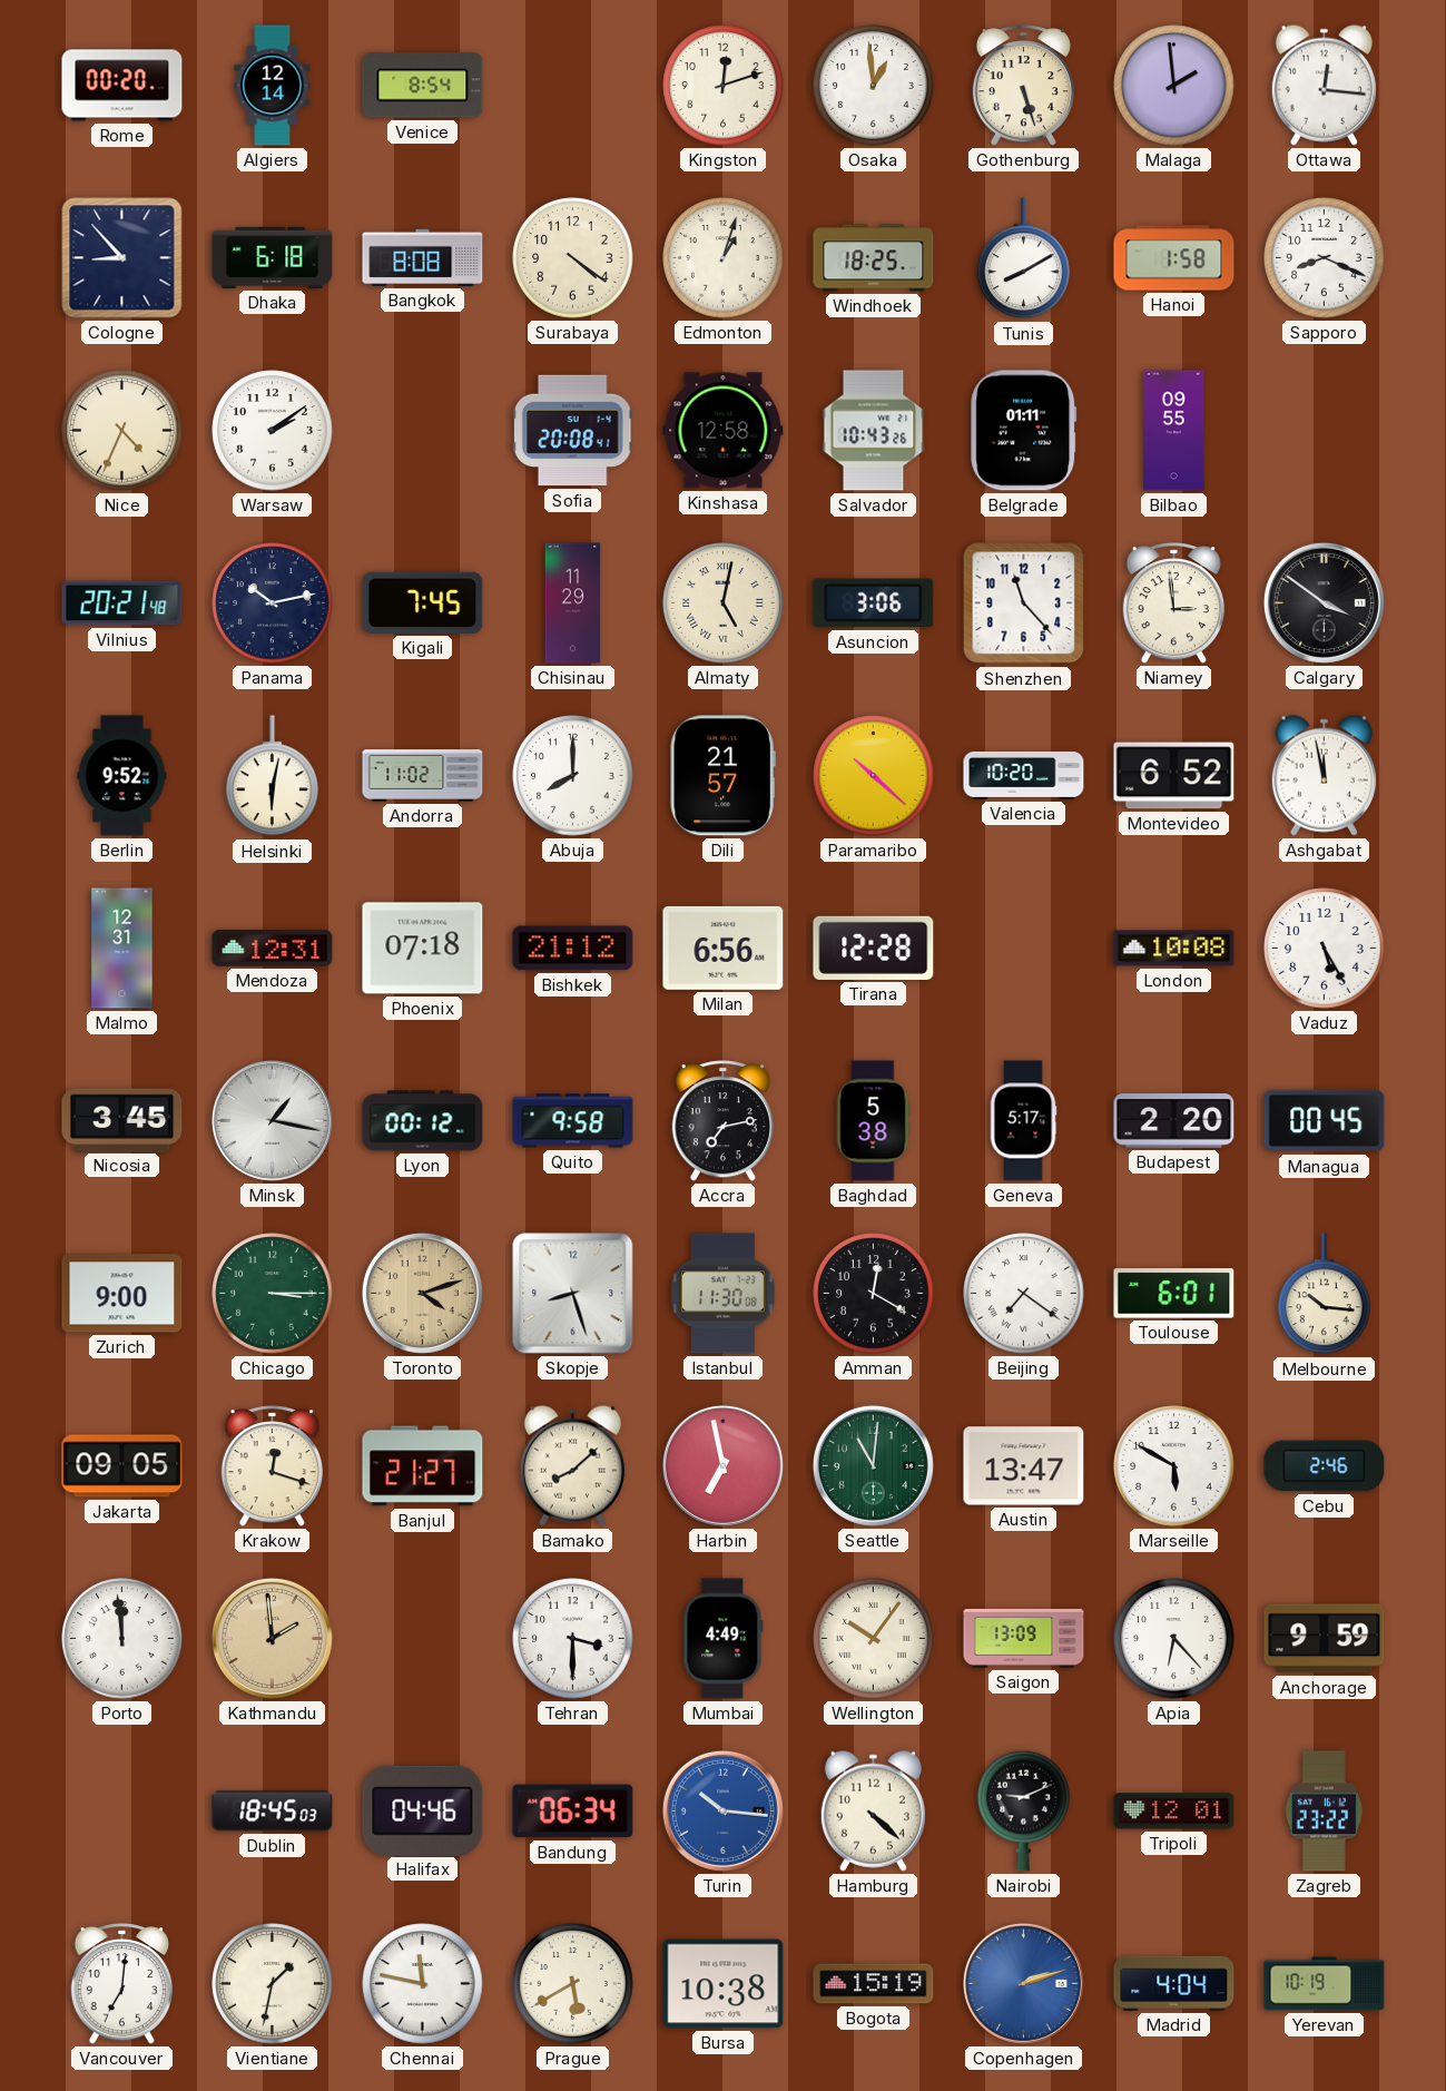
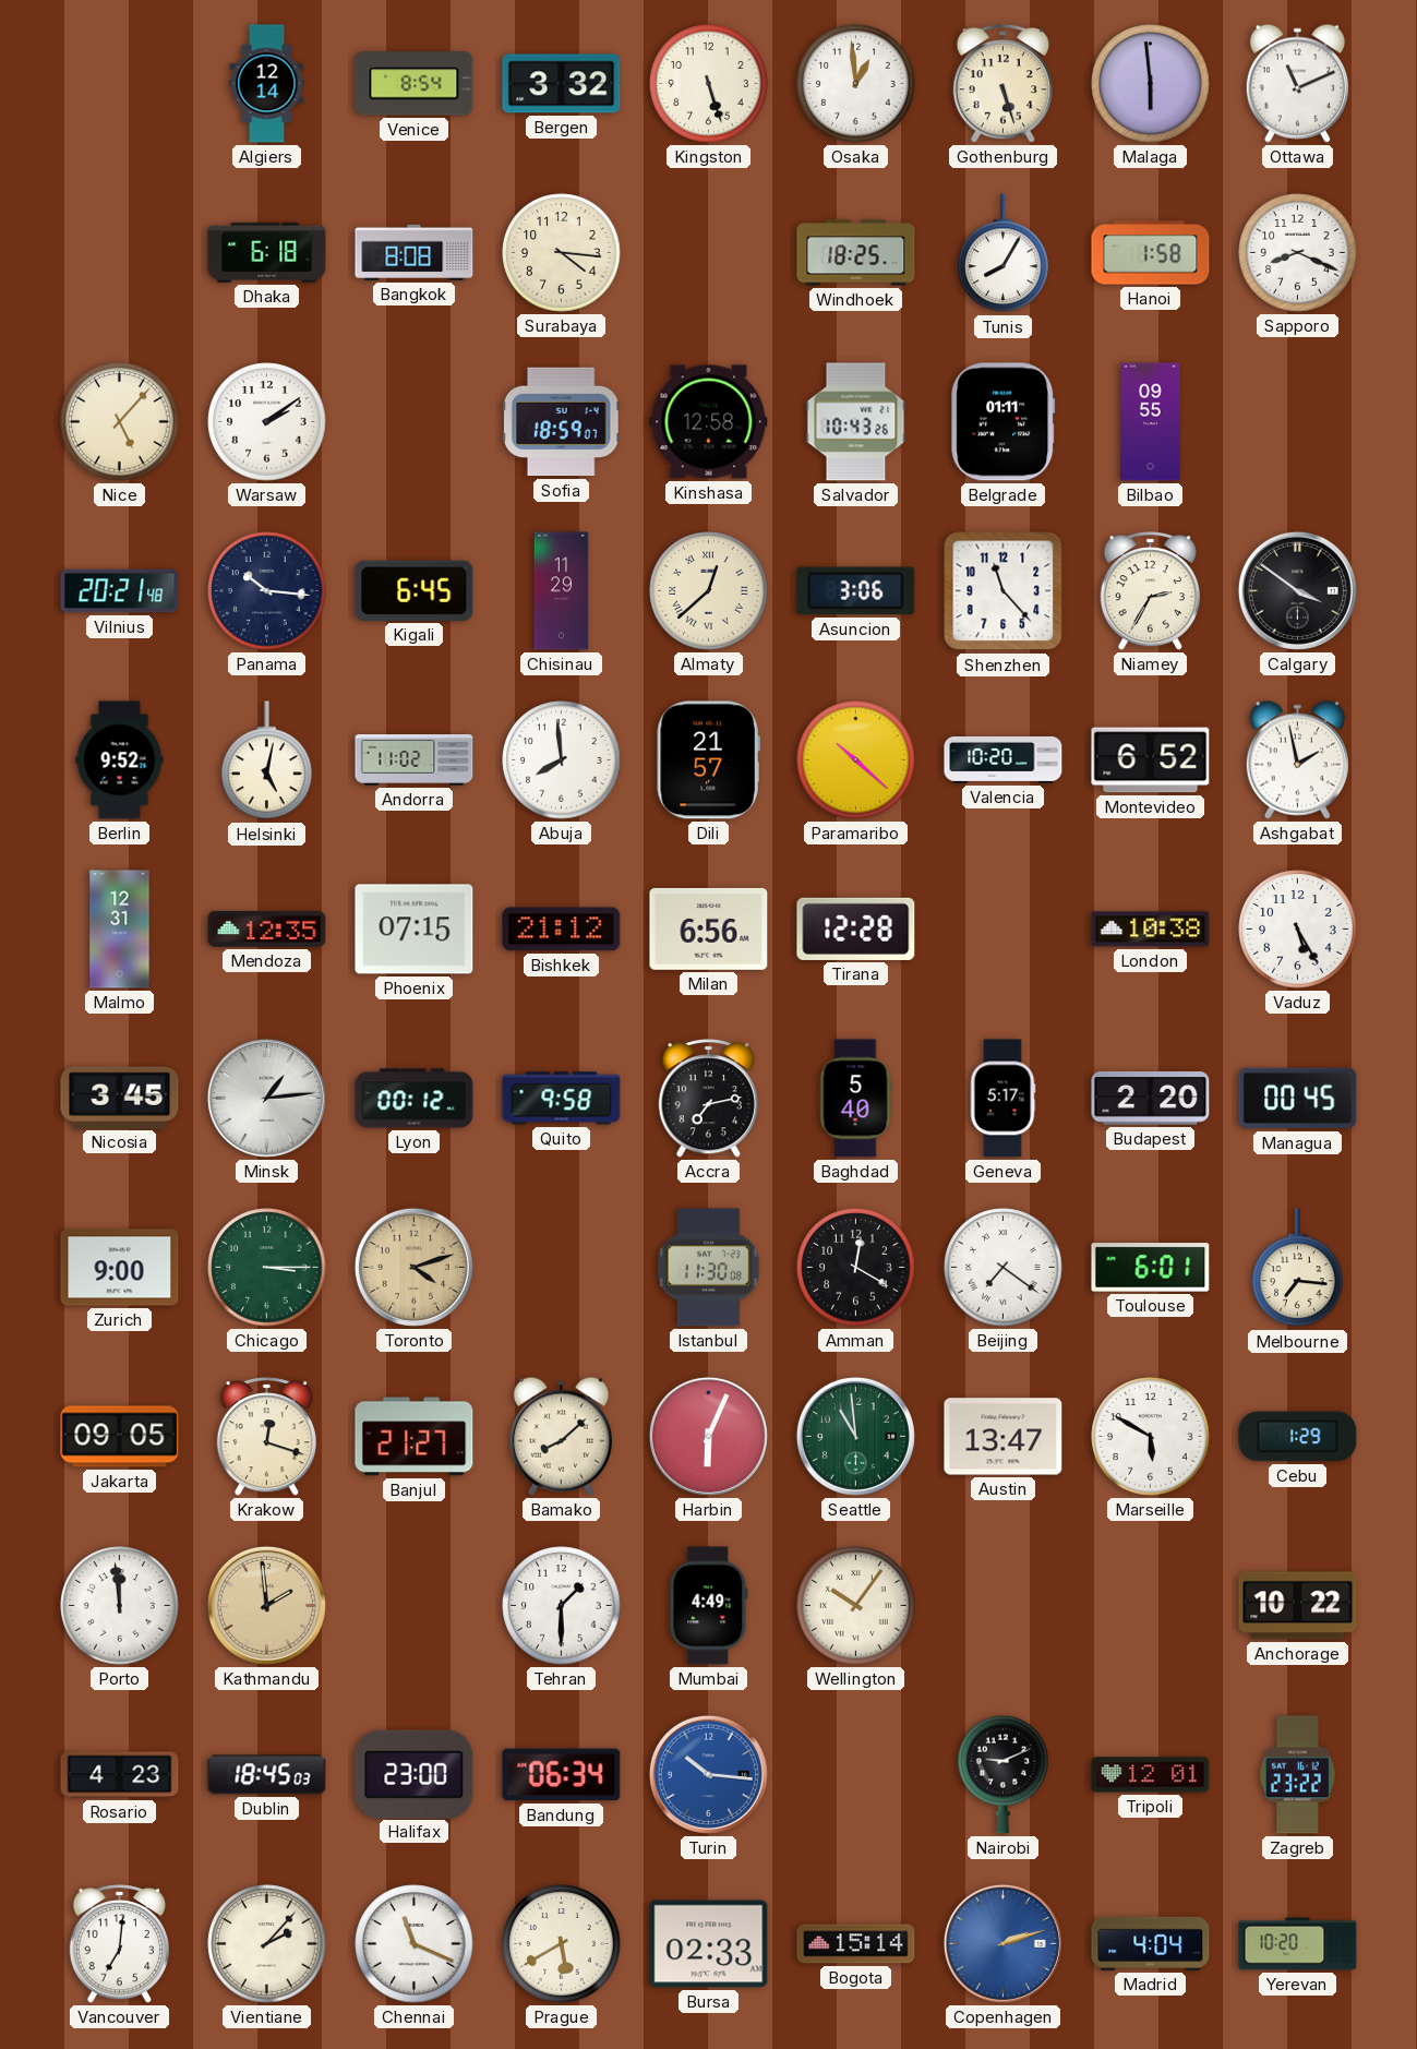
Rome: 00:20 -> none
Bergen: none -> 3:32
Kingston: 12:12 -> 5:27
Malaga: 1:59 -> 5:59
Ottawa: 12:16 -> 11:11
Cologne: 8:53 -> none
Surabaya: 4:21 -> 4:16
Edmonton: 1:03 -> none
Tunis: 8:10 -> 8:05
Nice: 4:34 -> 5:07
Sofia: 20:08 -> 18:59
Panama: 10:13 -> 10:16
Kigali: 7:45 -> 6:45
Almaty: 5:02 -> 12:38
Niamey: 2:59 -> 2:35
Helsinki: 6:02 -> 5:02
Abuja: 8:00 -> 7:59
Ashgabat: 11:58 -> 1:58
Mendoza: 12:31 -> 12:35
Phoenix: 07:18 -> 07:15
London: 10:08 -> 10:38
Minsk: 1:17 -> 1:14
Baghdad: 5:38 -> 5:40
Skopje: 8:27 -> none
Melbourne: 10:16 -> 7:16
Harbin: 6:58 -> 6:04
Seattle: 11:01 -> 10:59
Cebu: 2:46 -> 1:29
Tehran: 3:30 -> 1:30
Saigon: 13:09 -> none
Apia: 6:23 -> none
Anchorage: 9:59 -> 10:22
Rosario: none -> 4:23
Halifax: 04:46 -> 23:00
Hamburg: 4:22 -> none
Vientiane: 1:32 -> 2:07
Chennai: 11:47 -> 11:19
Bursa: 10:38 -> 02:33
Bogota: 15:19 -> 15:14
Yerevan: 10:19 -> 10:20
